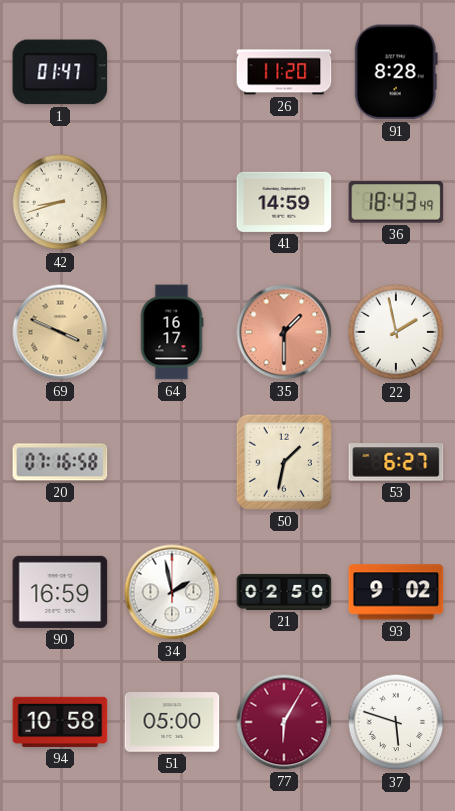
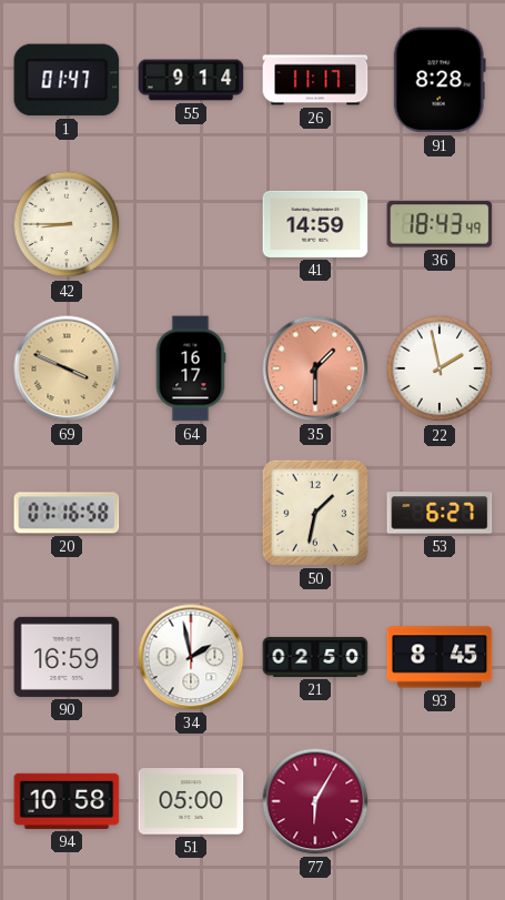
55: none -> 9:14
26: 11:20 -> 11:17
42: 8:42 -> 8:45
93: 9:02 -> 8:45
37: 5:48 -> none
